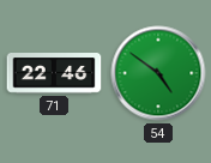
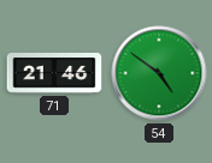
71: 22:46 -> 21:46
